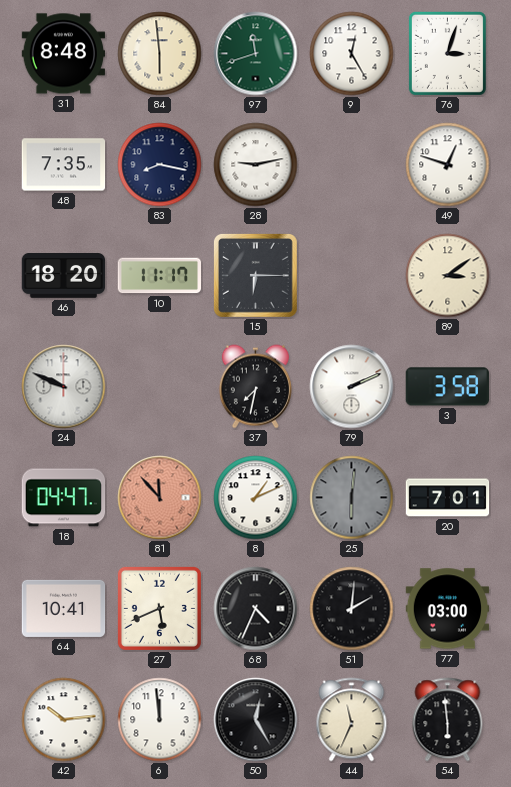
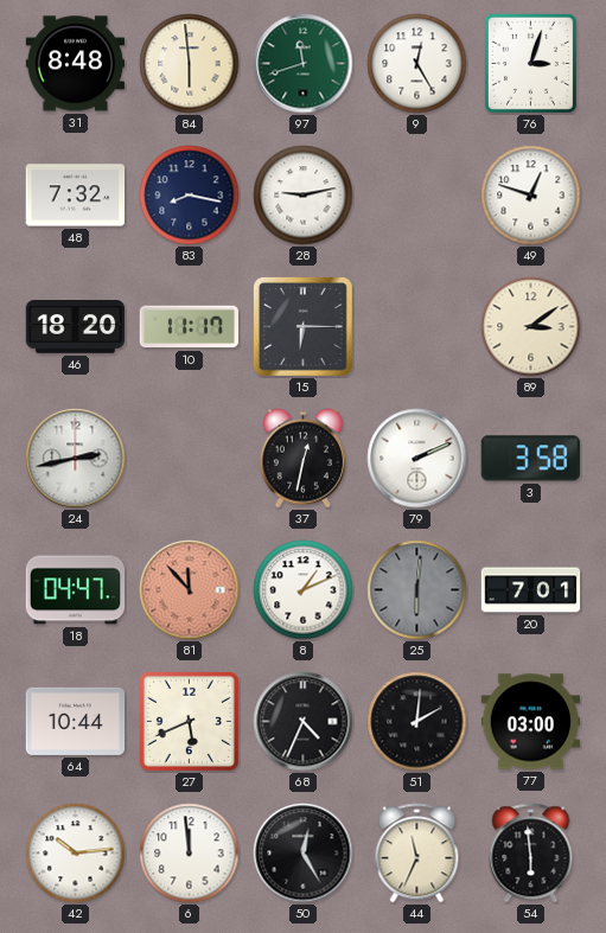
48: 7:35 -> 7:32
24: 9:49 -> 2:43
37: 7:32 -> 12:32
64: 10:41 -> 10:44
